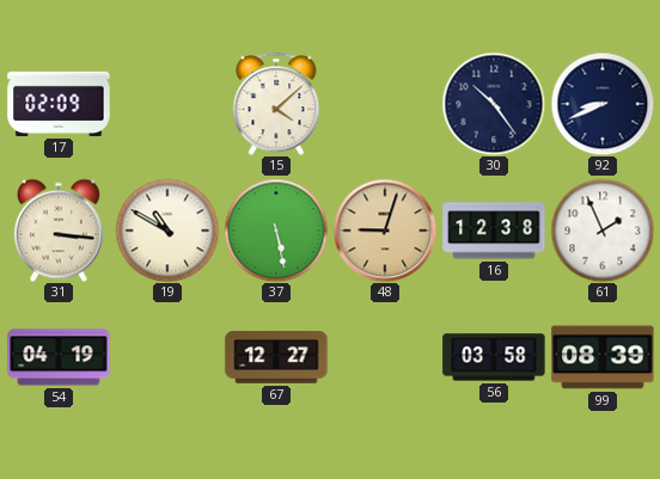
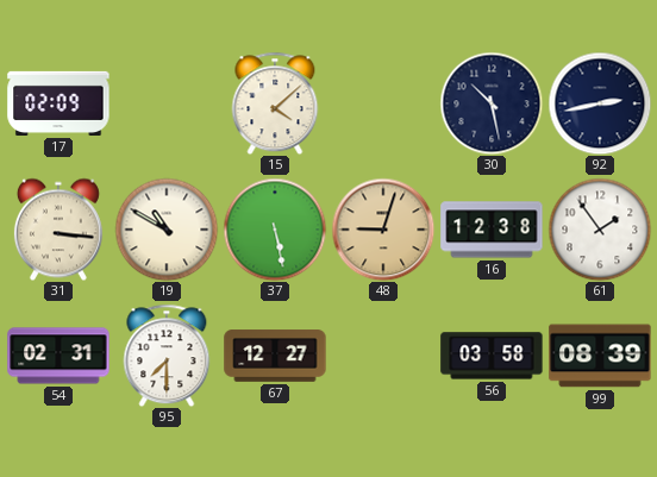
30: 10:24 -> 10:28
92: 8:41 -> 2:43
61: 1:56 -> 1:54
54: 04:19 -> 02:31
95: none -> 7:30
